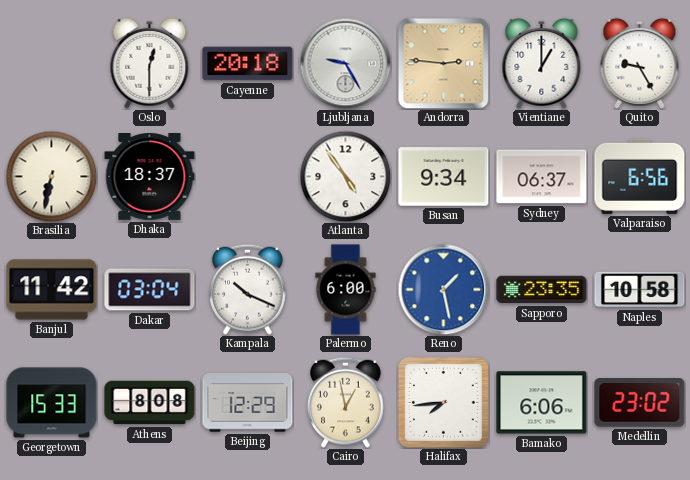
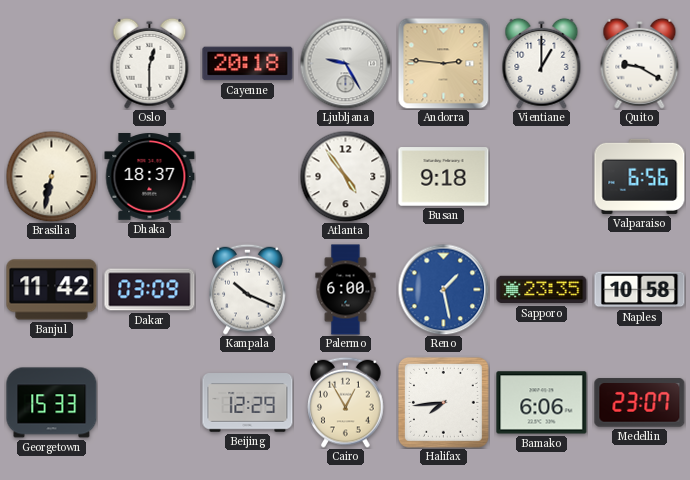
Quito: 9:25 -> 9:20
Busan: 9:34 -> 9:18
Sydney: 06:37 -> none
Dakar: 03:04 -> 03:09
Athens: 8:08 -> none
Cairo: 12:58 -> 12:55
Medellin: 23:02 -> 23:07
